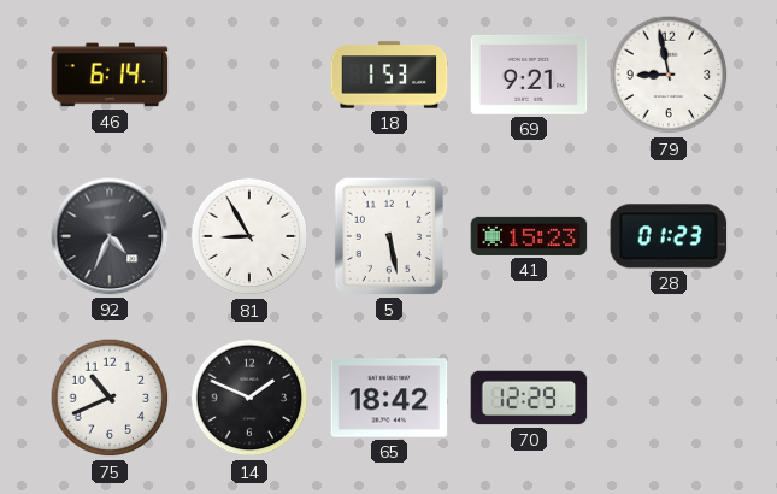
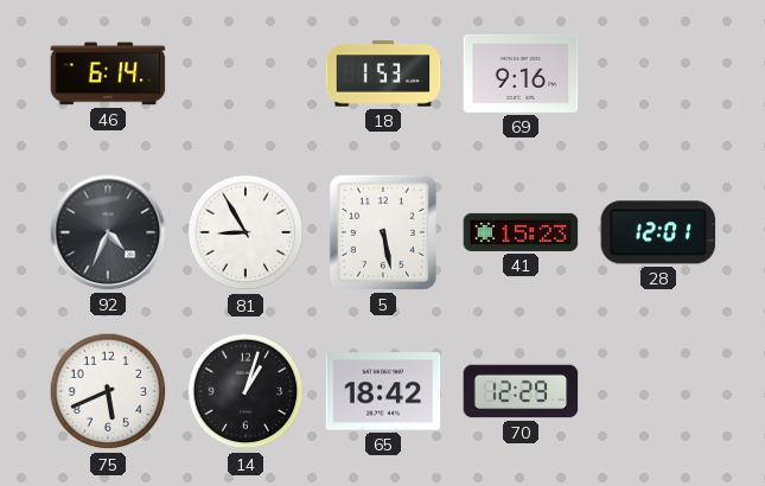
69: 9:21 -> 9:16
79: 8:58 -> none
28: 01:23 -> 12:01
75: 10:41 -> 5:41
14: 1:49 -> 1:03
